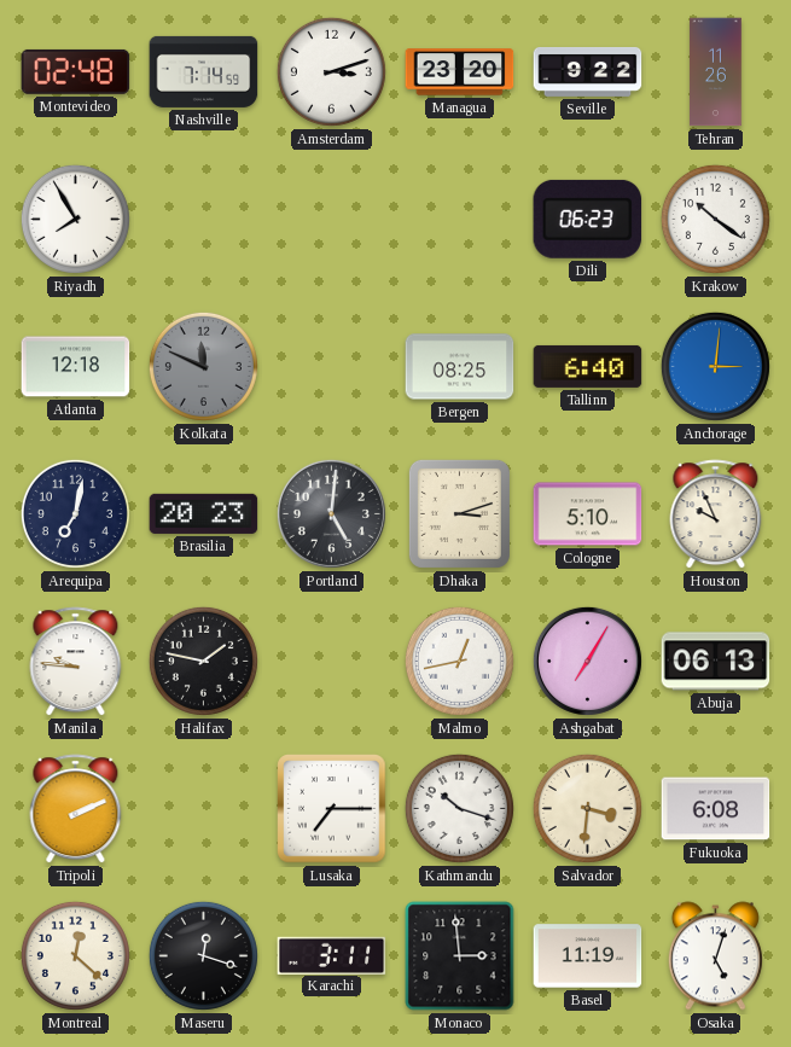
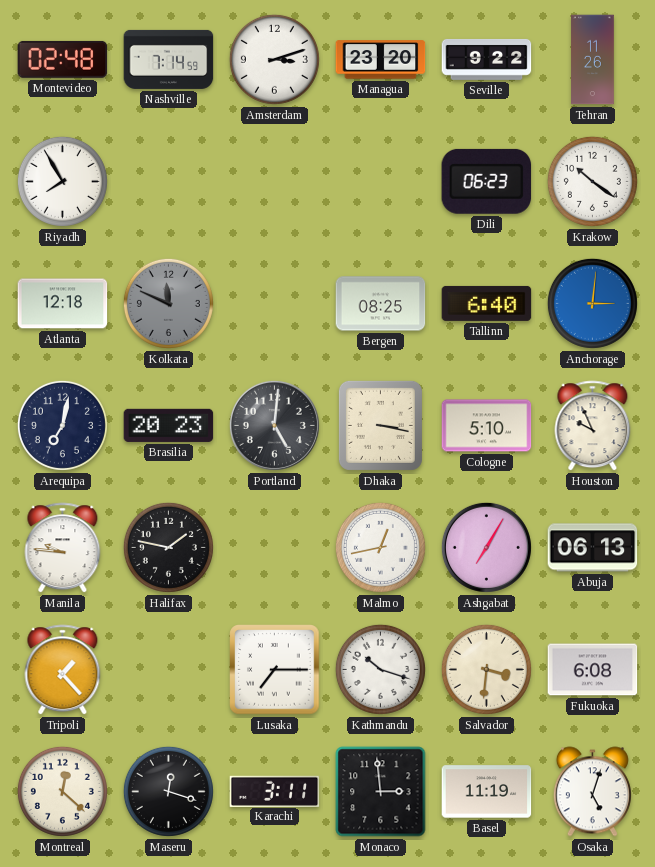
Dhaka: 3:12 -> 3:17
Tripoli: 2:11 -> 1:23
